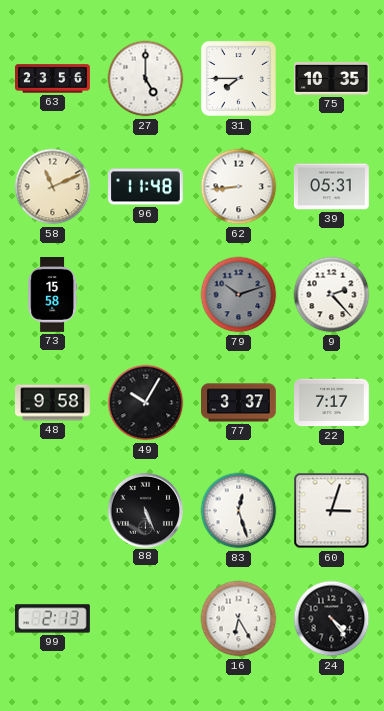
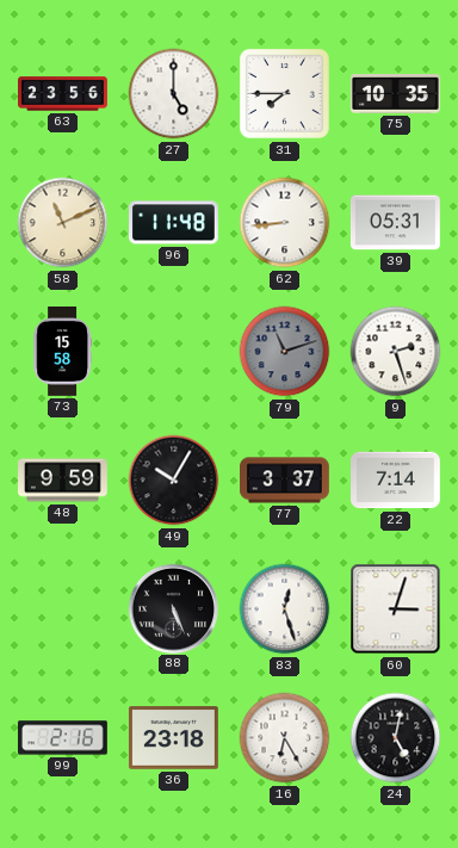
79: 10:12 -> 11:12
9: 2:23 -> 2:27
48: 9:58 -> 9:59
22: 7:17 -> 7:14
99: 2:13 -> 2:16
36: none -> 23:18
24: 4:24 -> 5:02
